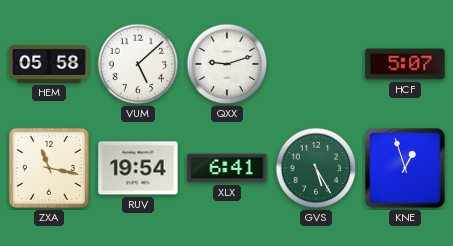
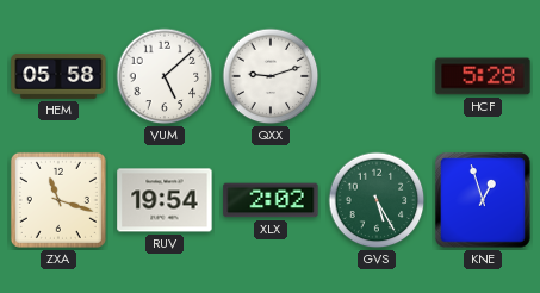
HCF: 5:07 -> 5:28
ZXA: 11:17 -> 11:18
XLX: 6:41 -> 2:02
